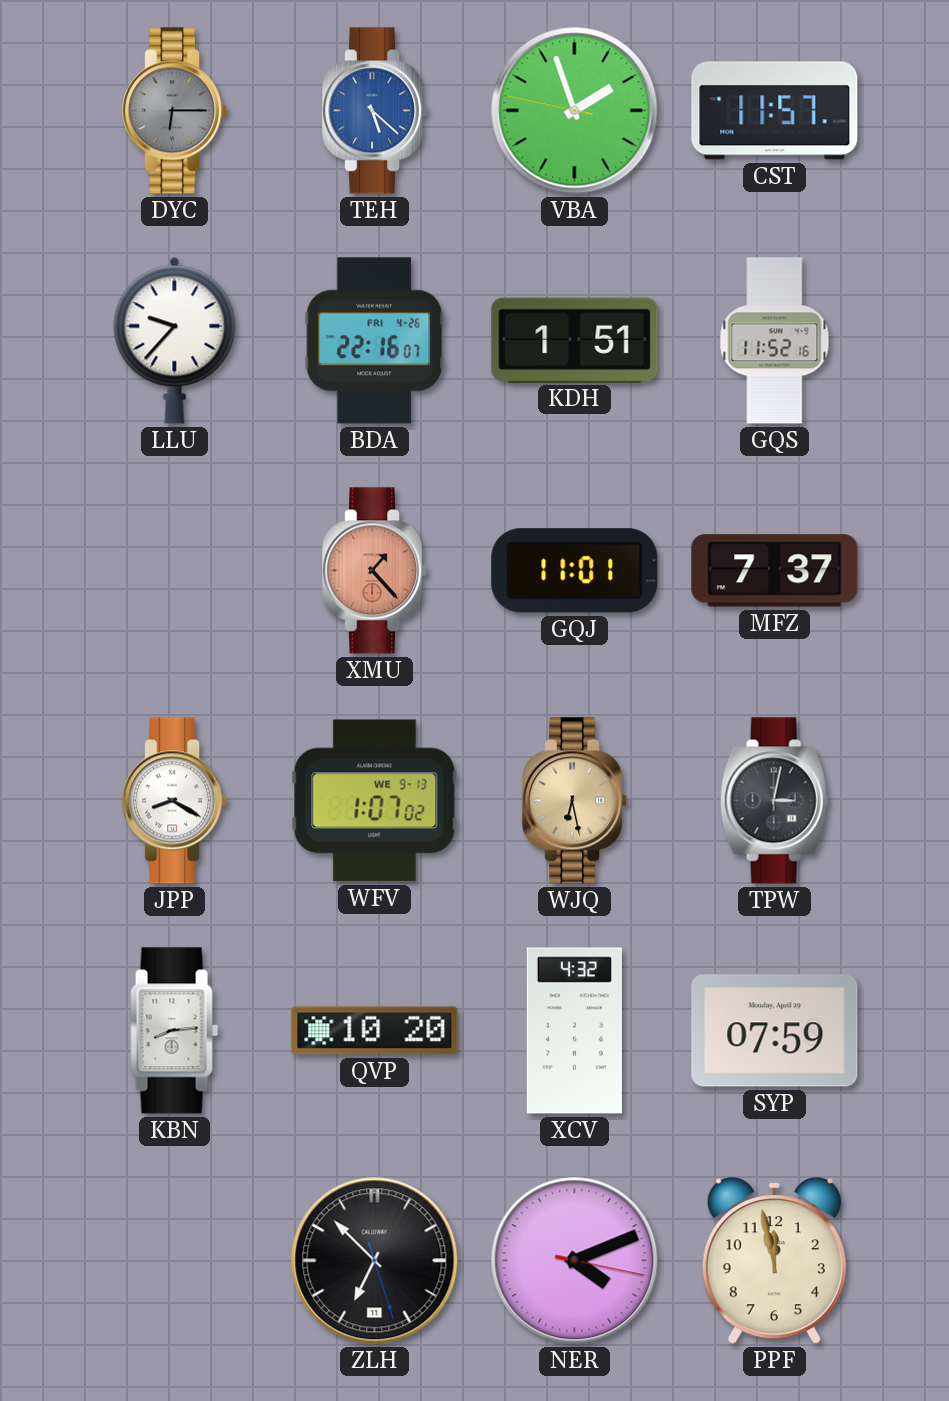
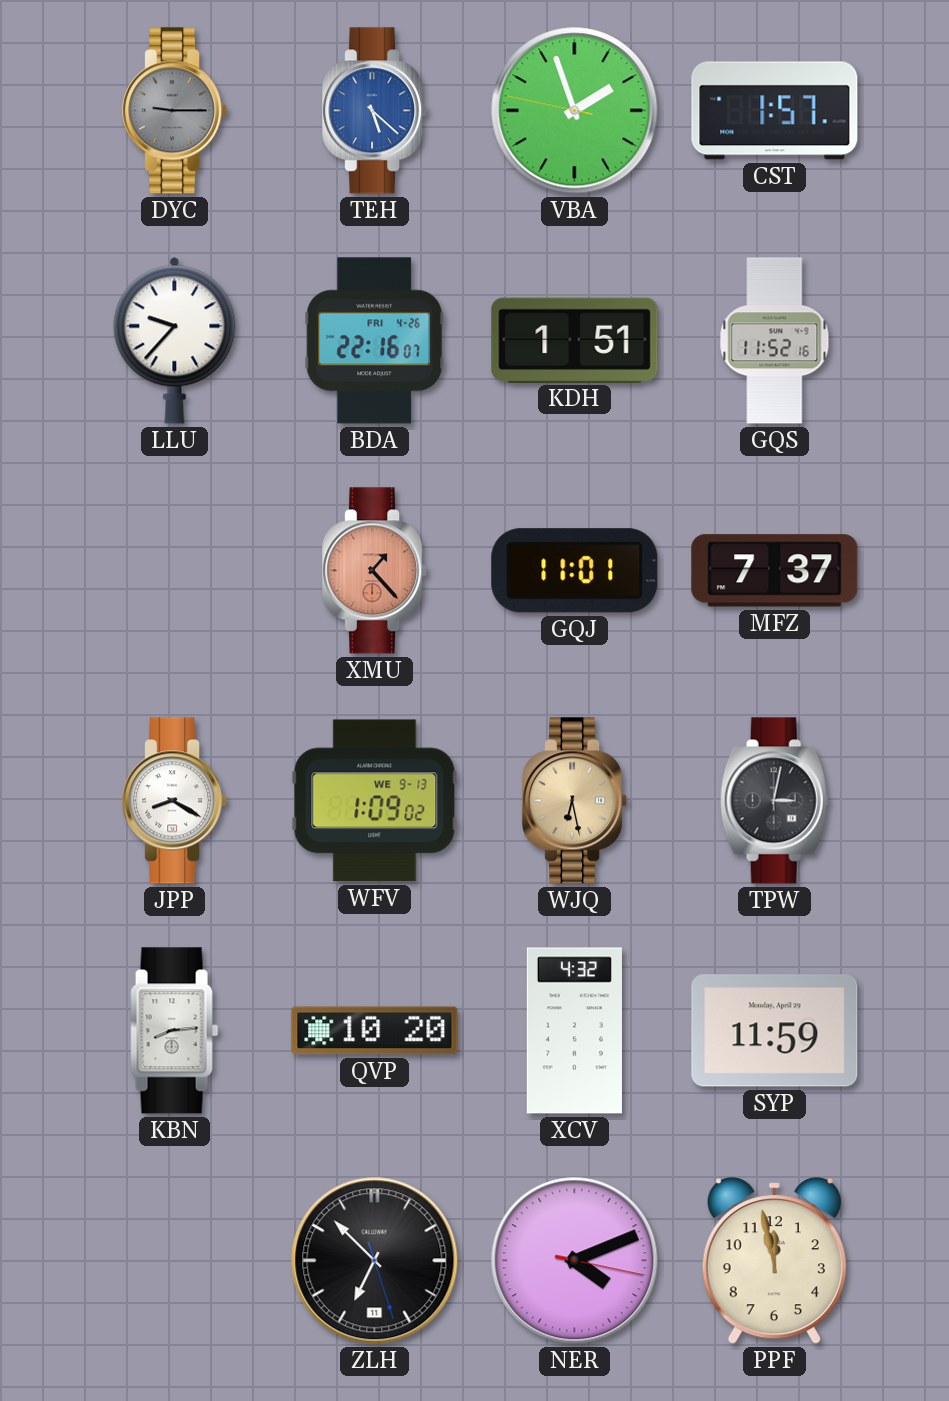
DYC: 6:15 -> 9:15
CST: 11:57 -> 1:57
WFV: 1:07 -> 1:09
SYP: 07:59 -> 11:59
